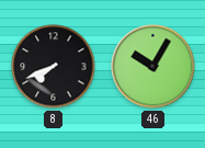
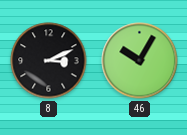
8: 7:41 -> 3:11
